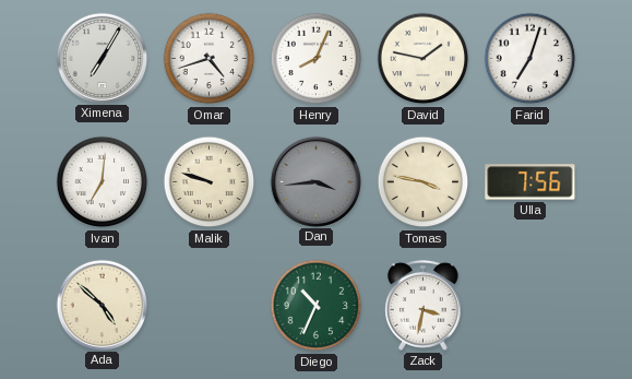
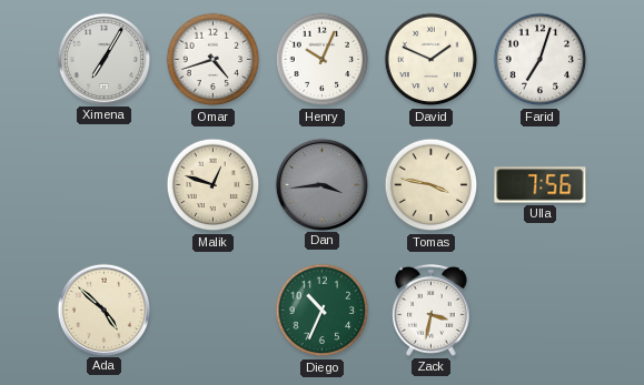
Henry: 8:04 -> 10:04
David: 1:47 -> 1:49
Ivan: 7:01 -> none
Malik: 9:48 -> 12:48
